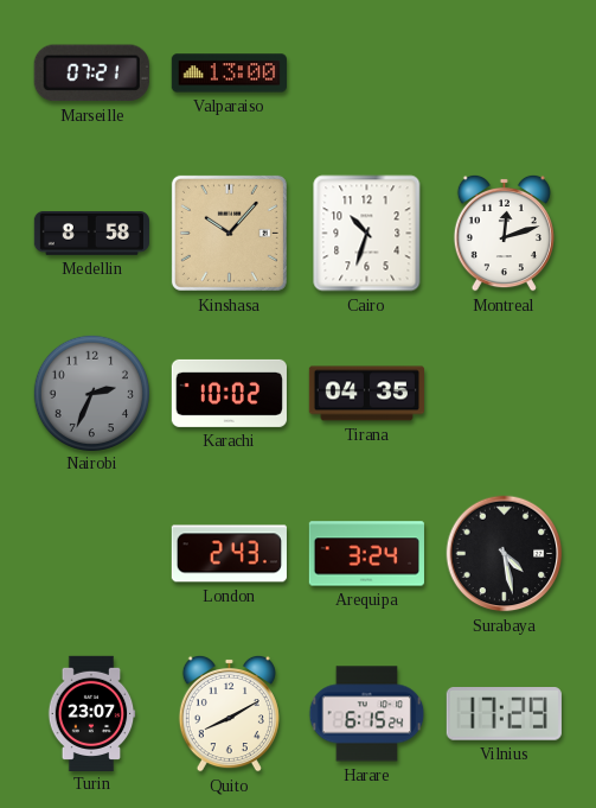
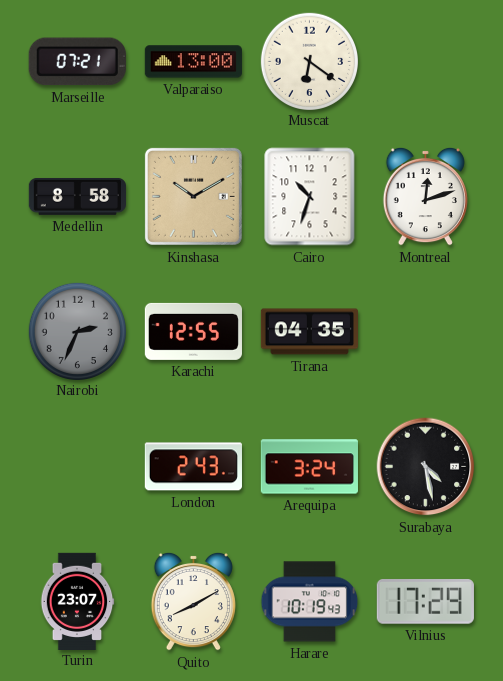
Muscat: none -> 6:21
Kinshasa: 10:07 -> 10:10
Karachi: 10:02 -> 12:55
Harare: 6:15 -> 10:19
